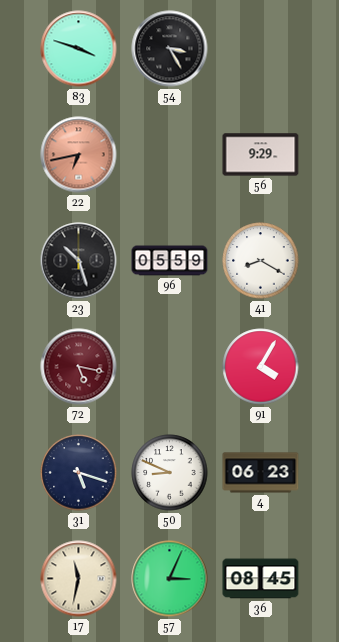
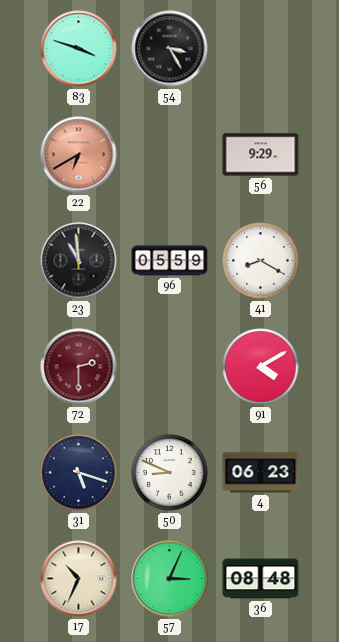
22: 6:43 -> 6:40
23: 10:27 -> 10:59
72: 5:17 -> 2:30
91: 4:05 -> 4:10
17: 11:32 -> 10:34
36: 08:45 -> 08:48
